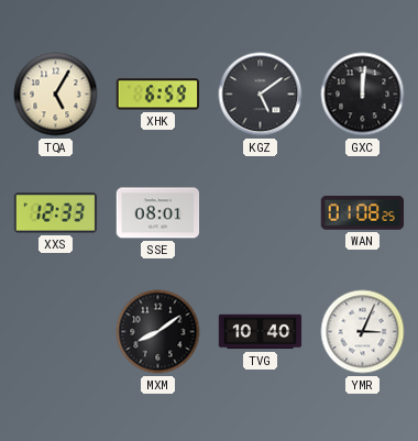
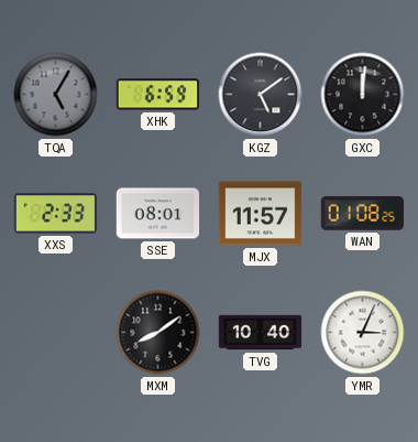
TQA dial: cream -> grey
XXS: 12:33 -> 2:33
MJX: none -> 11:57
